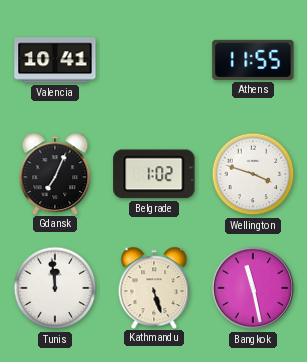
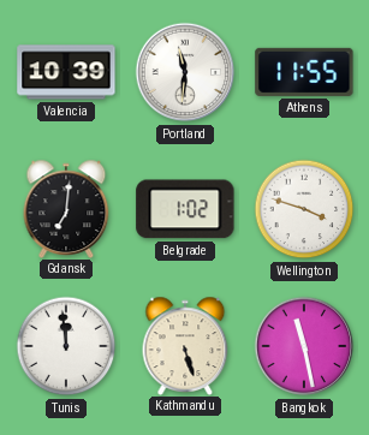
Valencia: 10:41 -> 10:39
Portland: none -> 11:31
Gdansk: 7:04 -> 7:01
